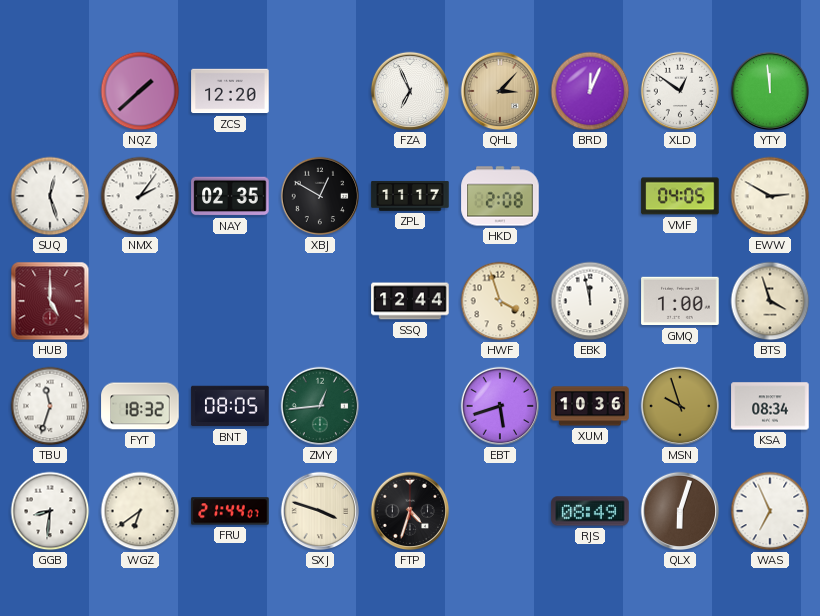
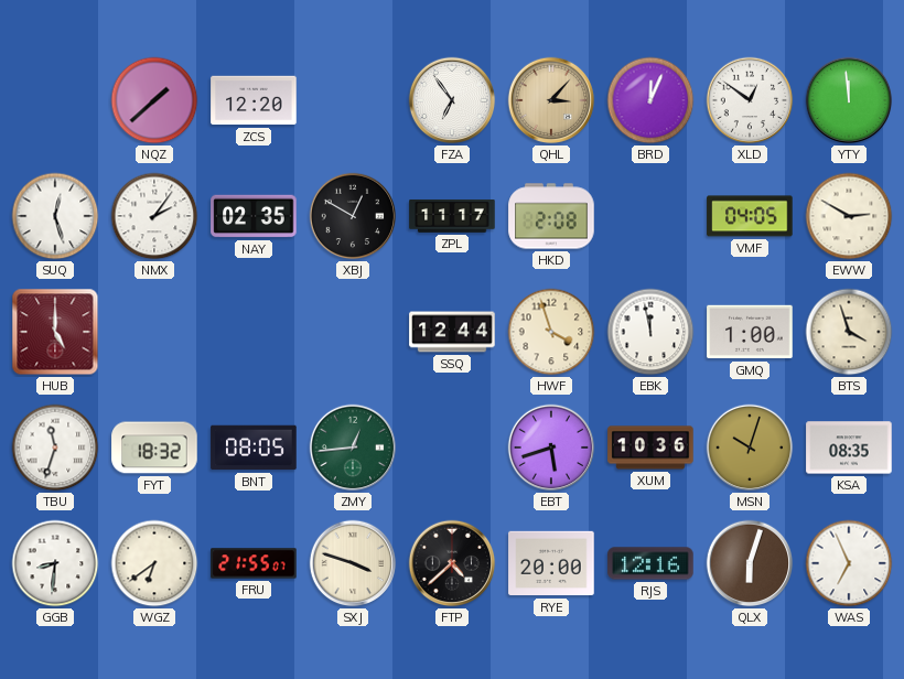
FZA: 6:56 -> 6:54
MSN: 9:57 -> 10:03
KSA: 08:34 -> 08:35
FRU: 21:44 -> 21:55
FTP: 4:33 -> 4:38
RYE: none -> 20:00
RJS: 08:49 -> 12:16
